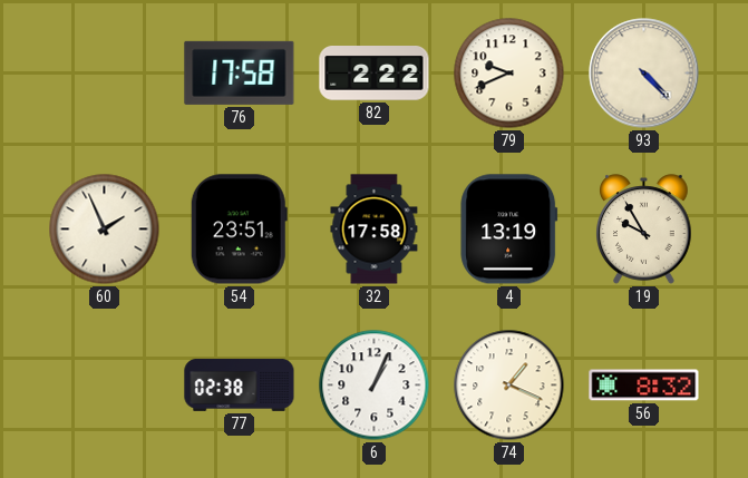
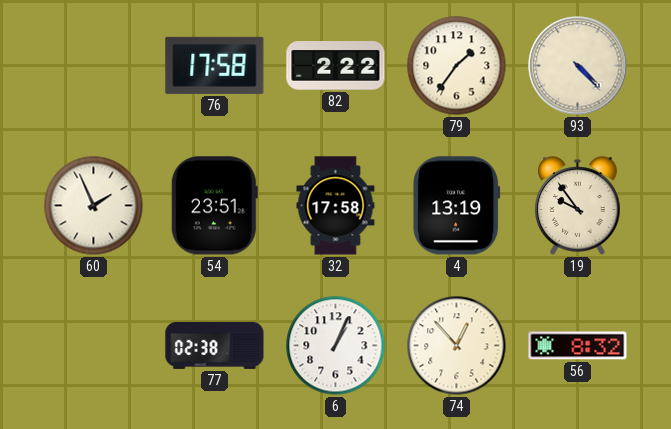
79: 9:41 -> 1:36
19: 9:55 -> 9:54
74: 1:19 -> 12:53
